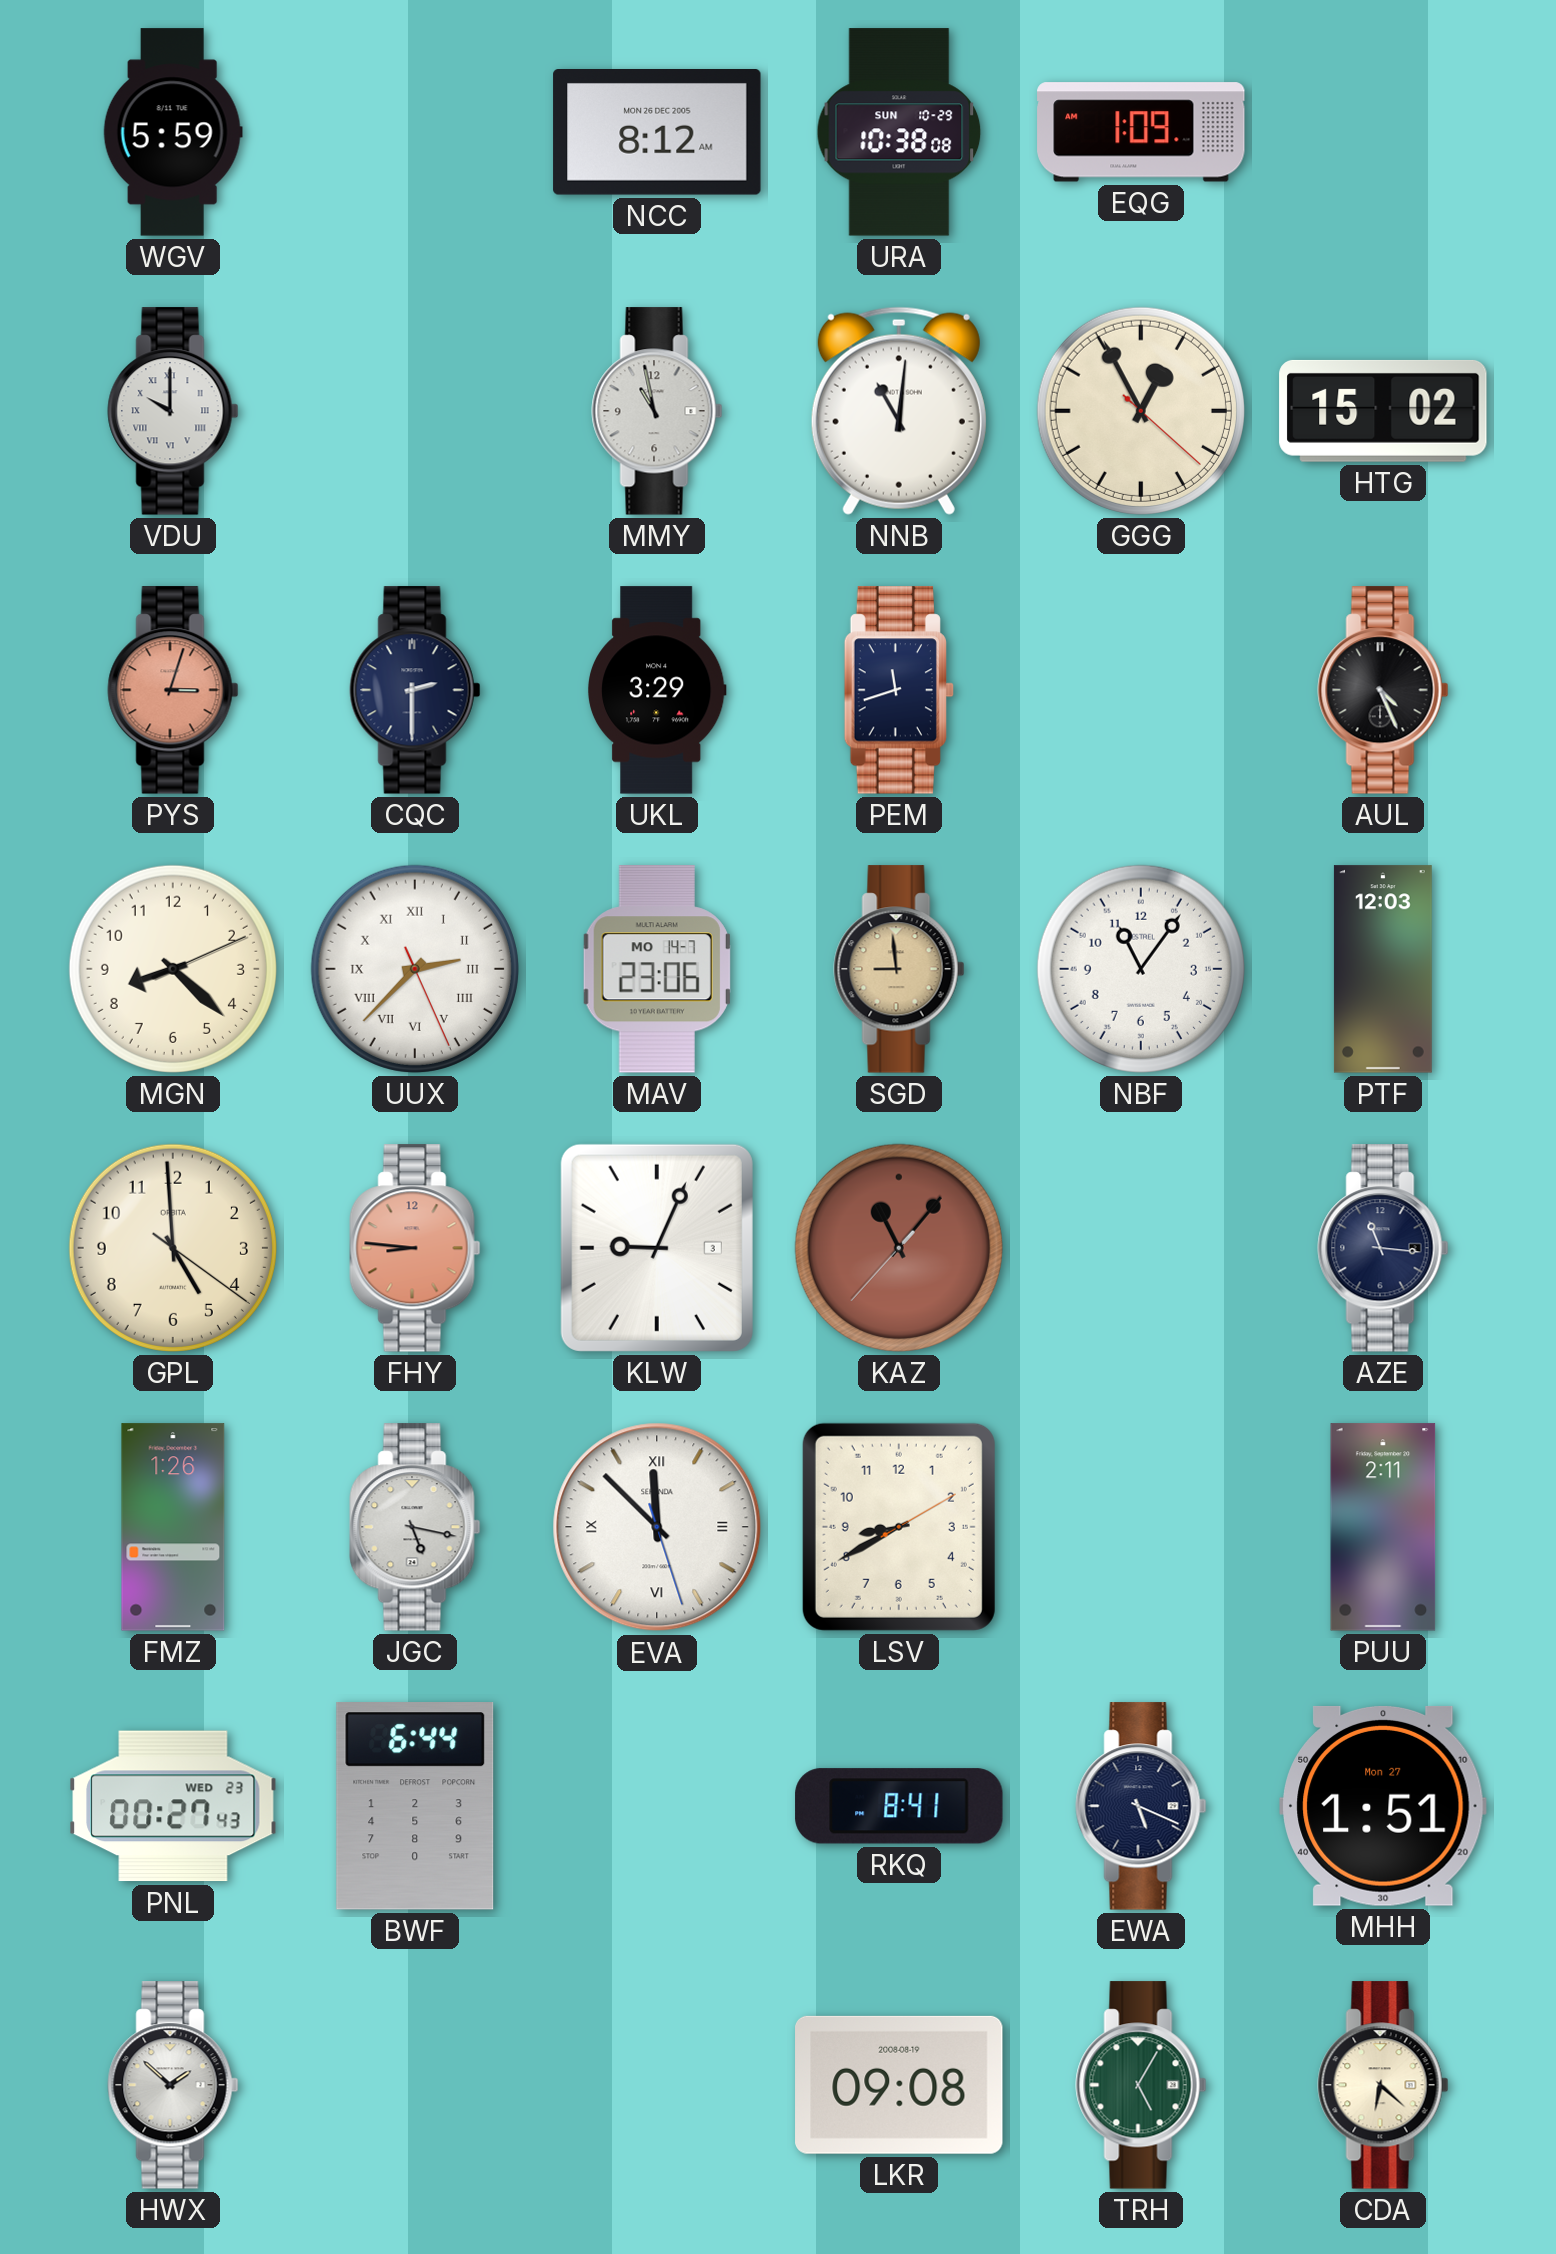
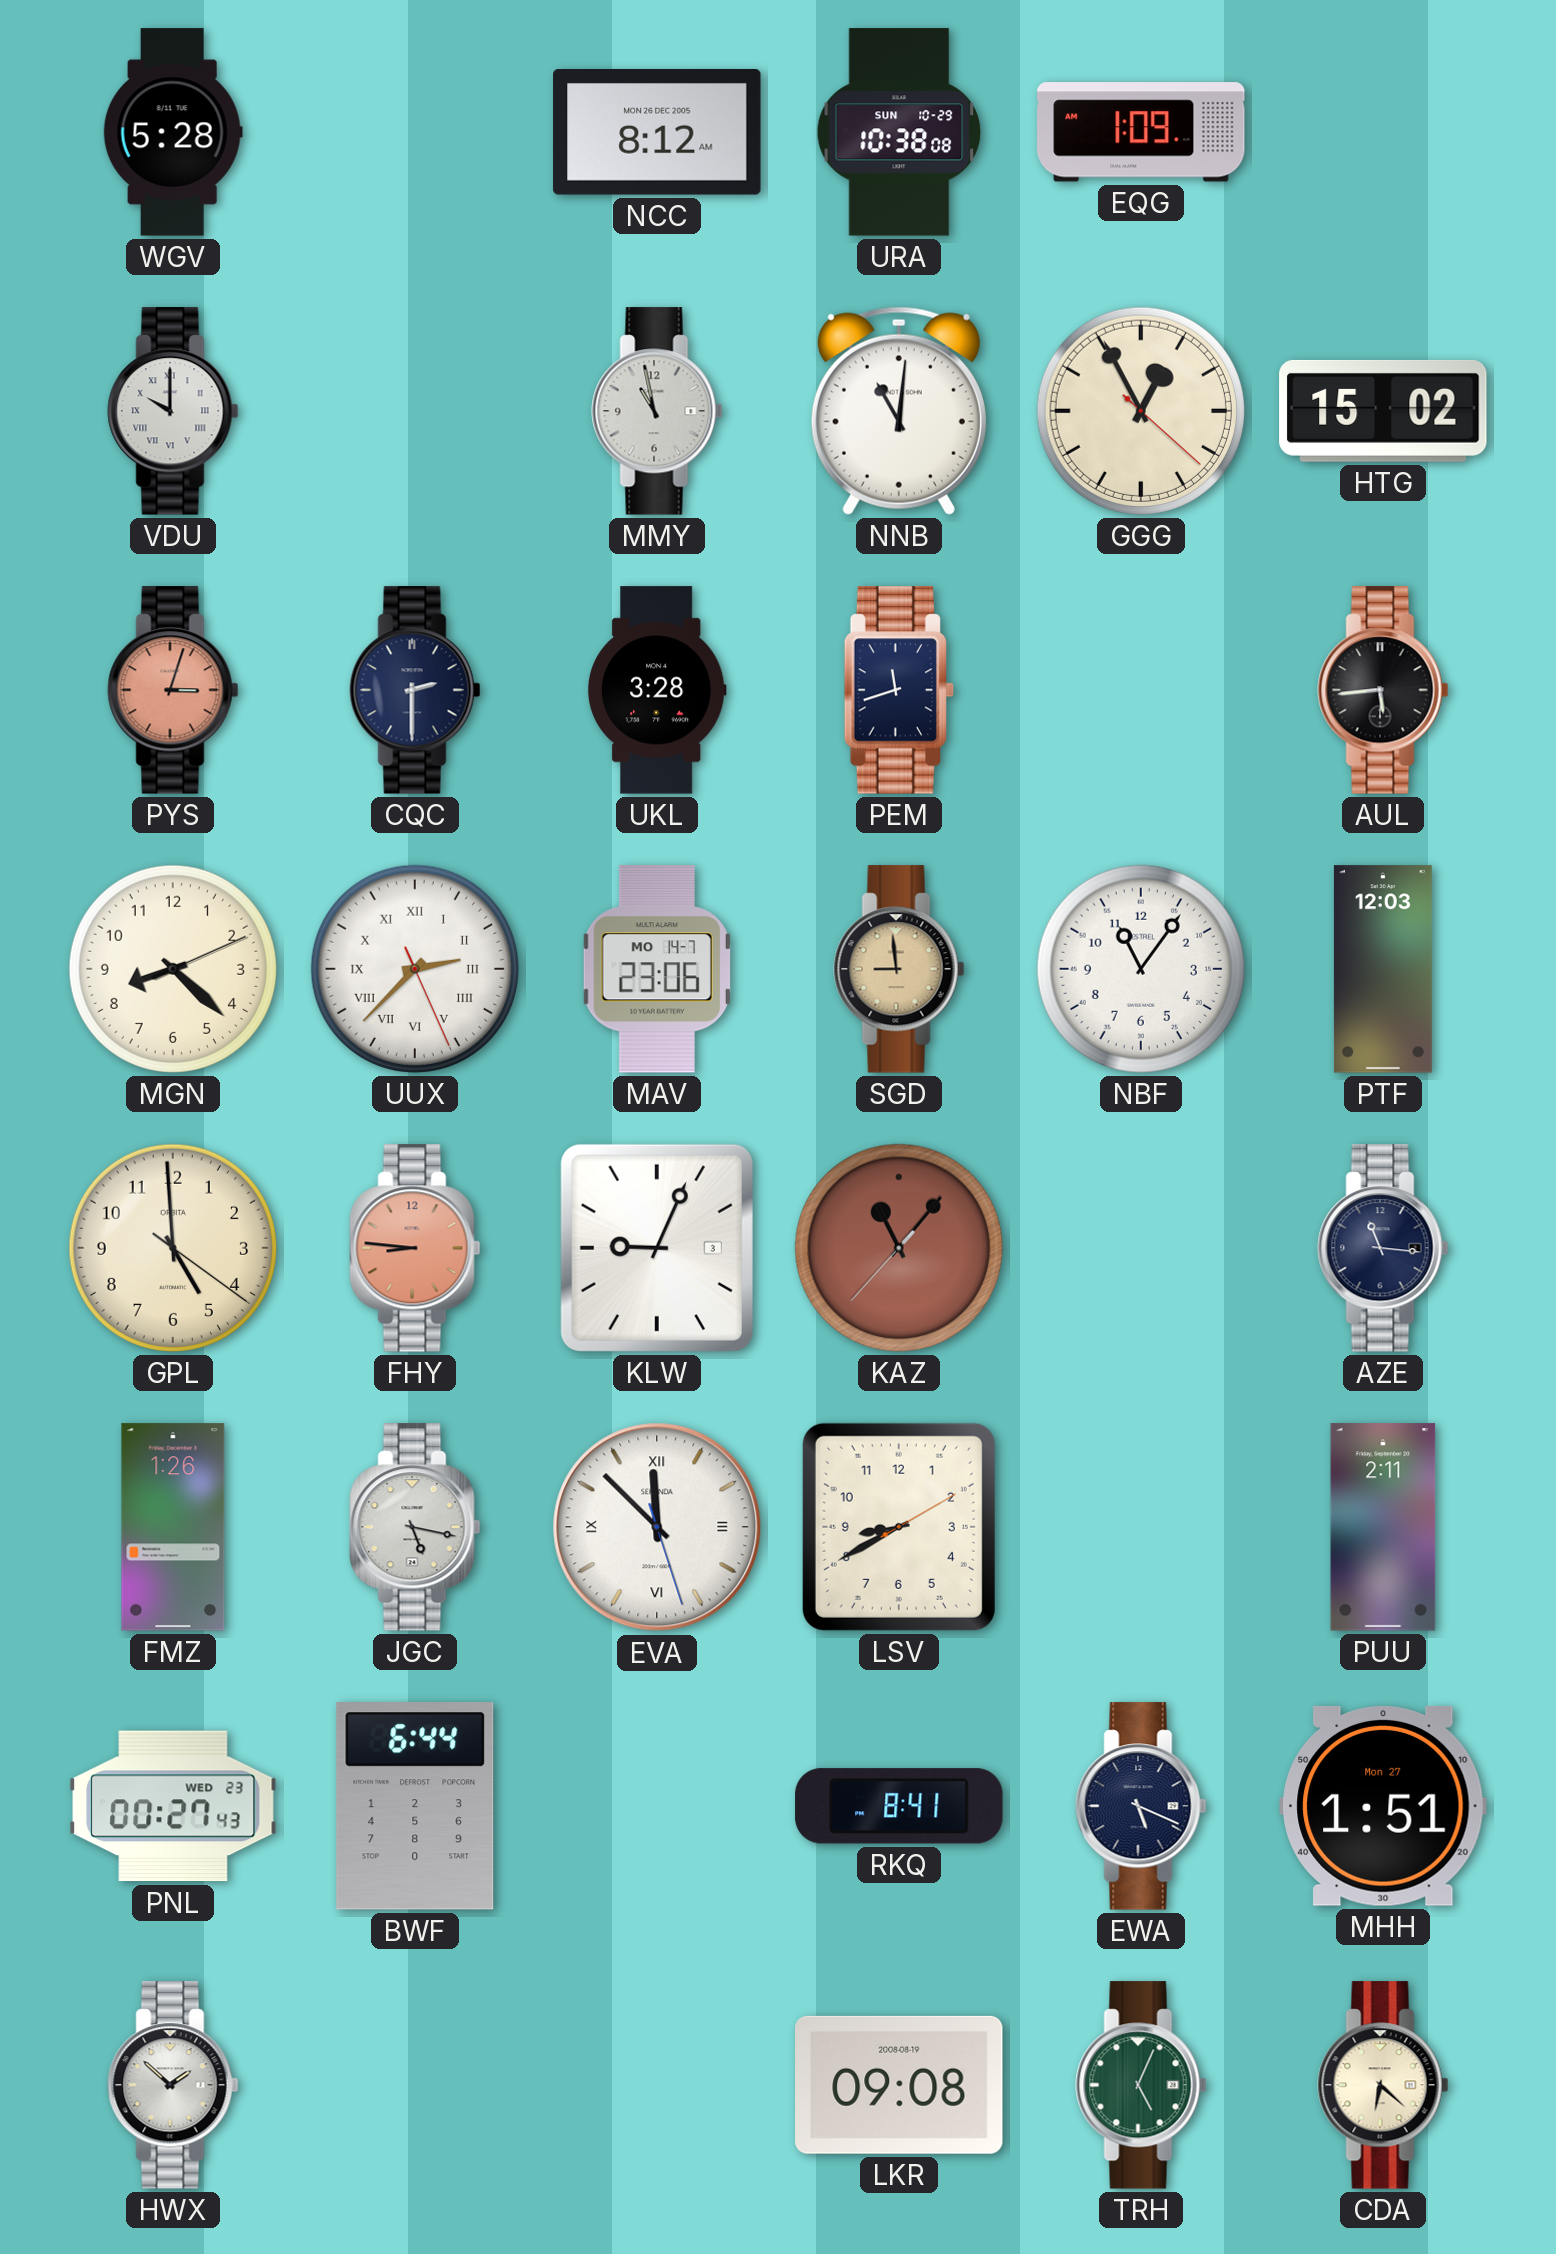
WGV: 5:59 -> 5:28
UKL: 3:29 -> 3:28
AUL: 4:26 -> 5:44
TRH: 5:05 -> 5:04
